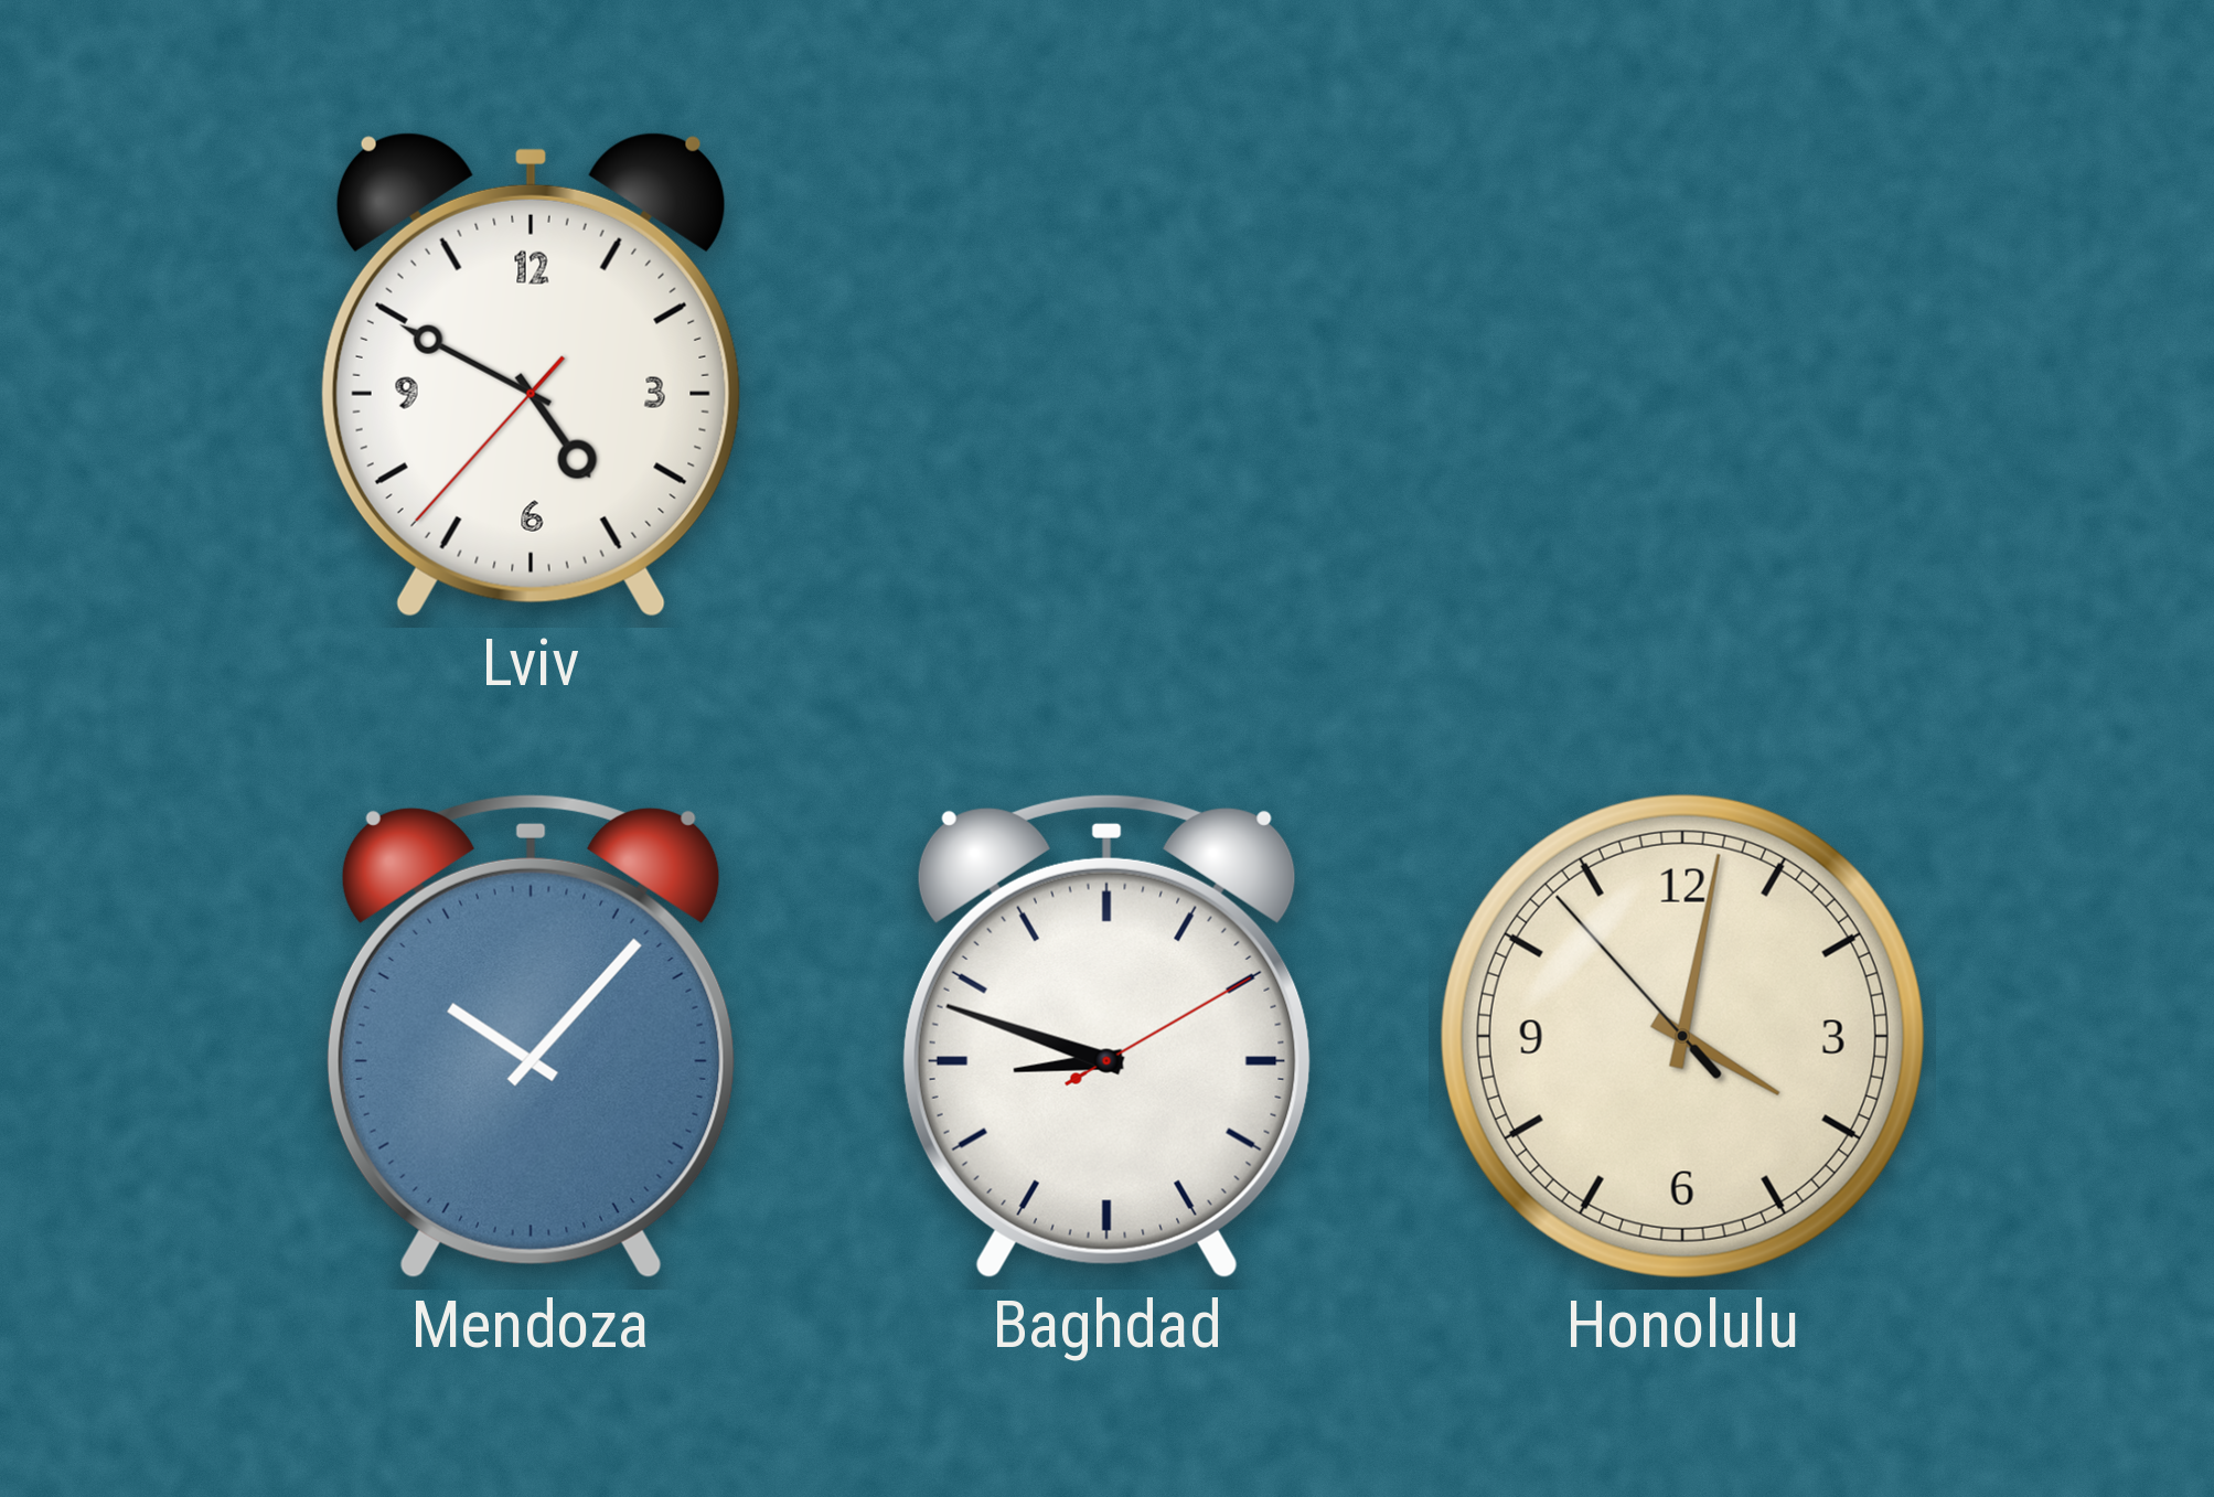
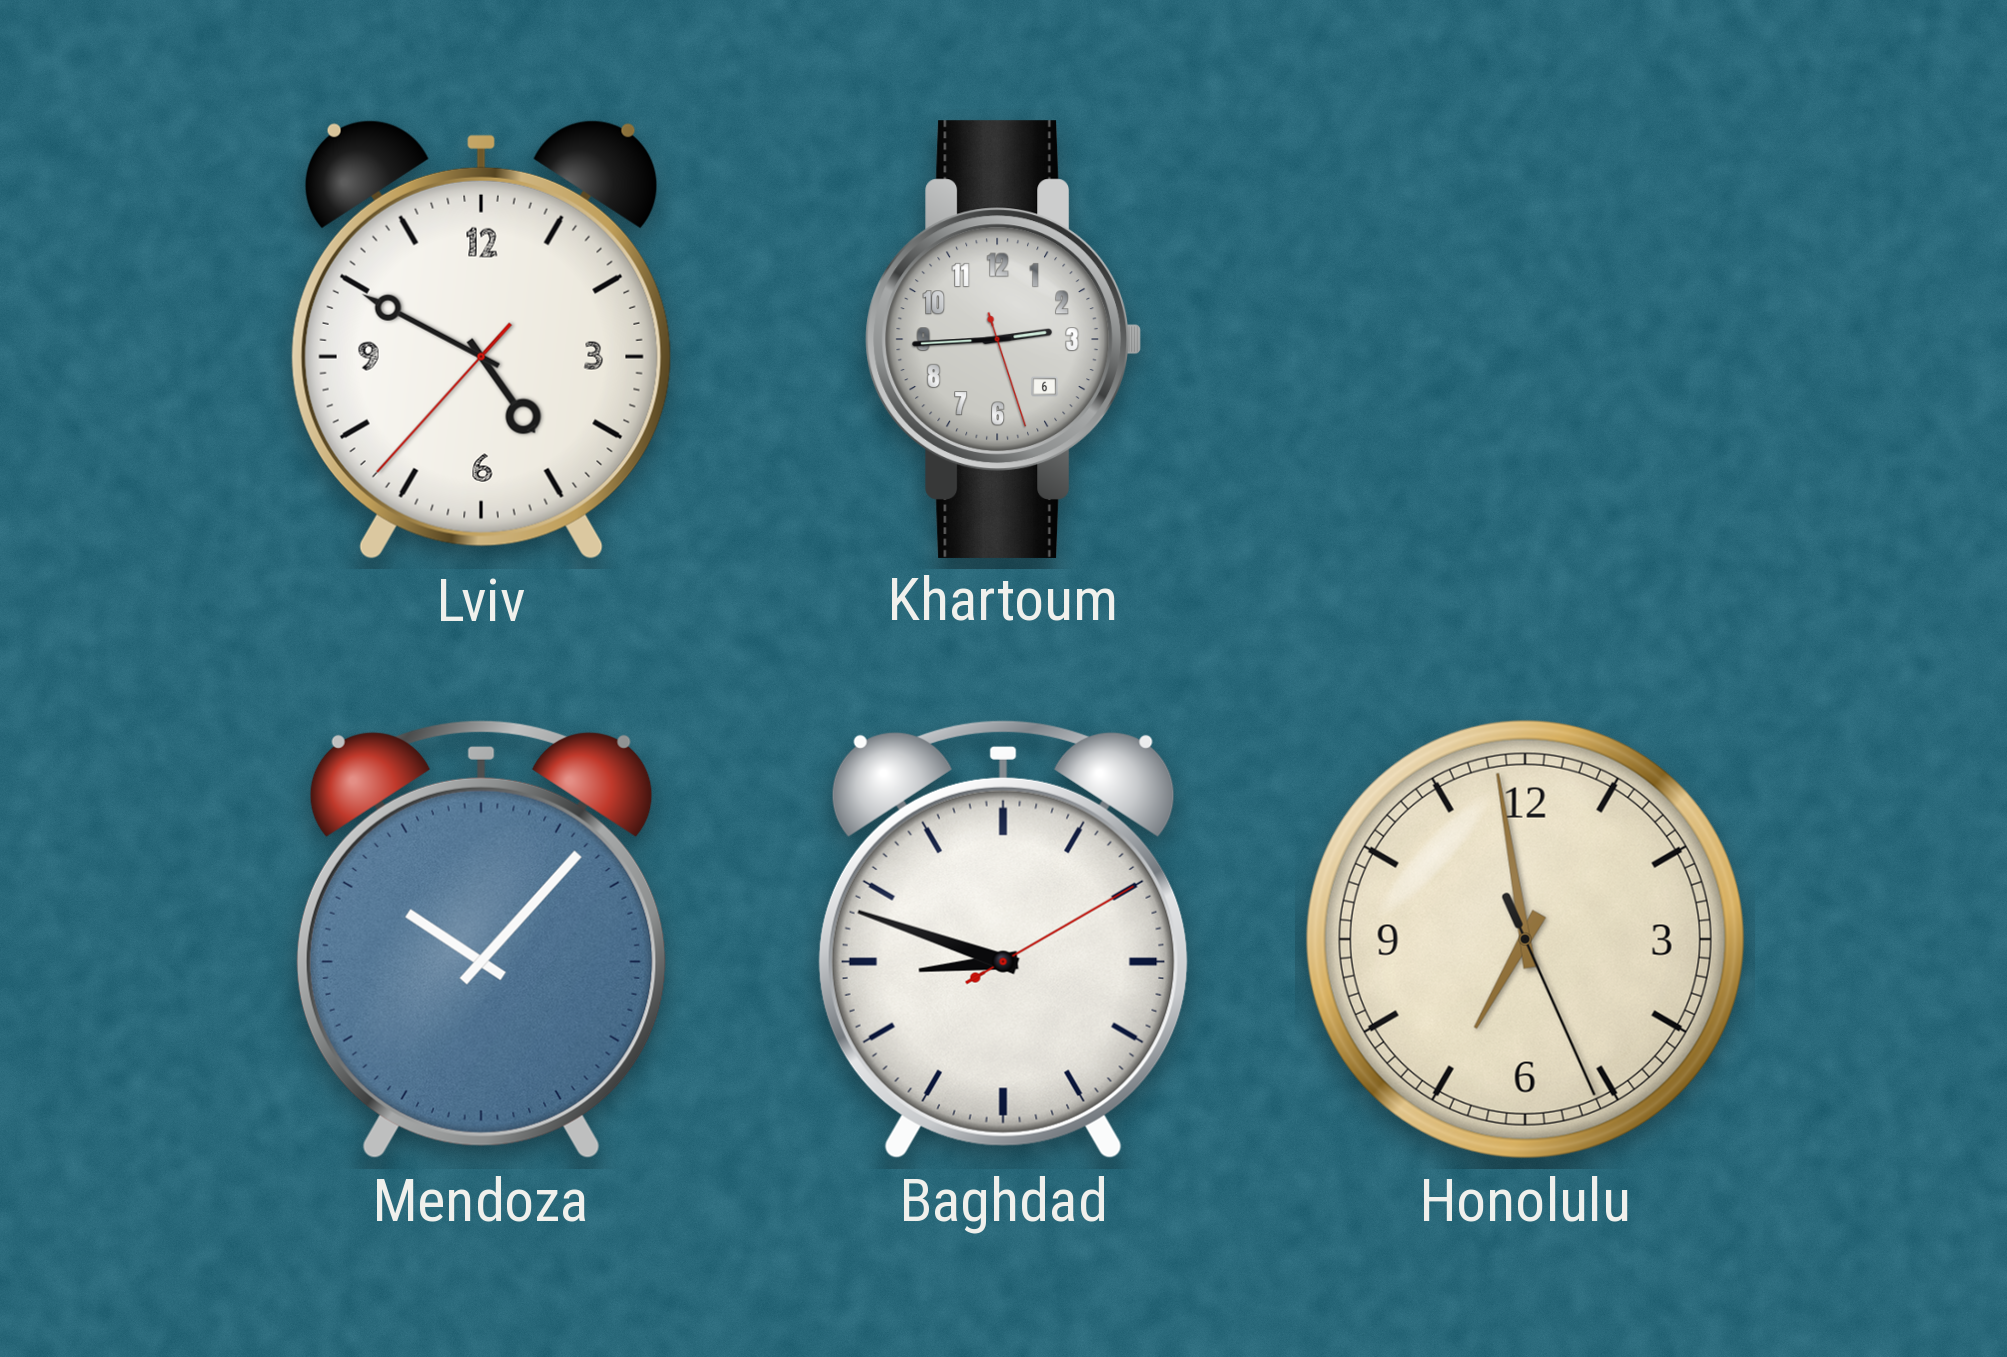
Khartoum: none -> 2:44
Honolulu: 4:01 -> 6:58
